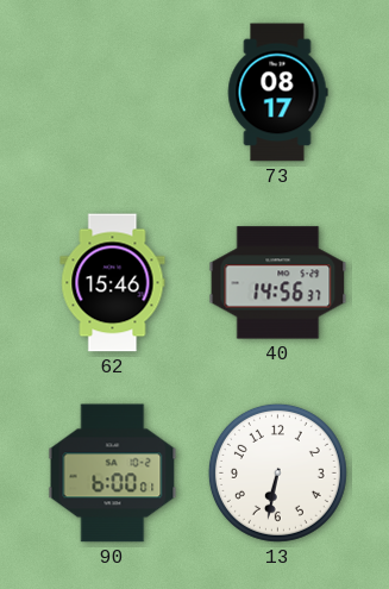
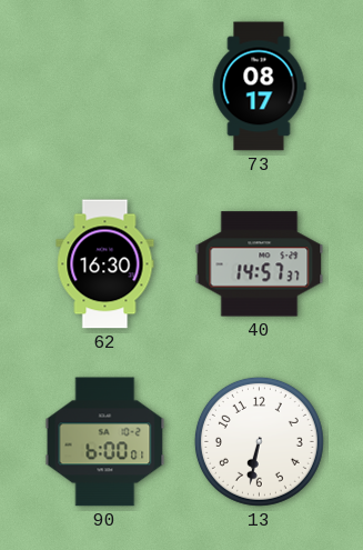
62: 15:46 -> 16:30
40: 14:56 -> 14:57
